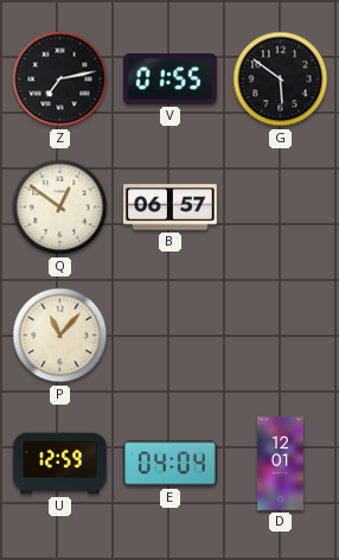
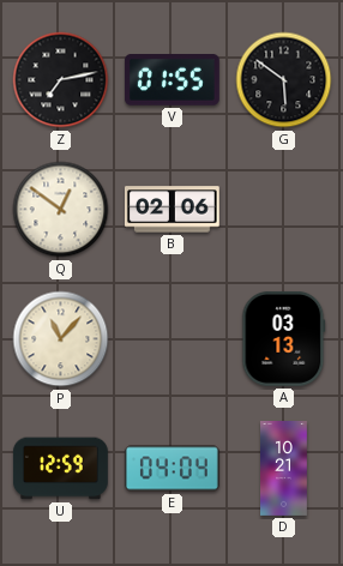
B: 06:57 -> 02:06
A: none -> 03:13
D: 12:01 -> 10:21
